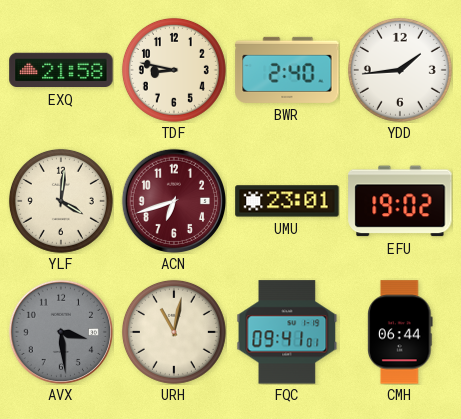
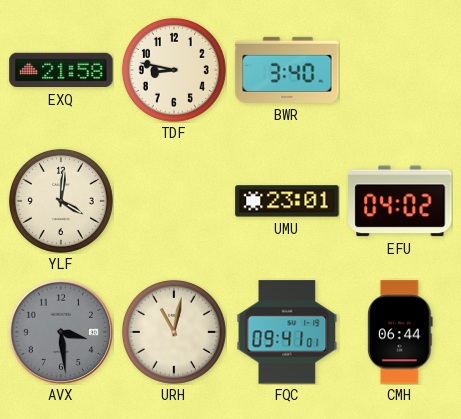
BWR: 2:40 -> 3:40
YDD: 1:44 -> none
ACN: 6:42 -> none
EFU: 19:02 -> 04:02
